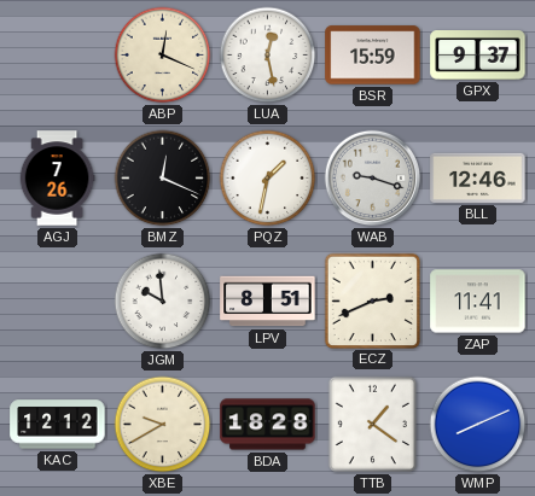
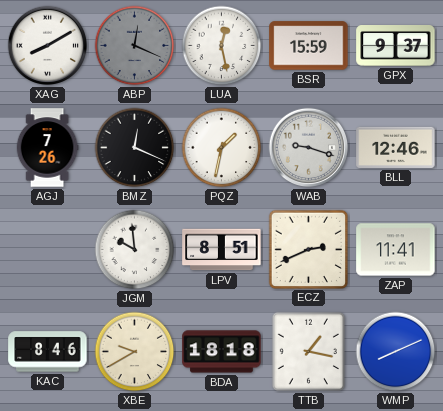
XAG: none -> 8:10
ABP dial: cream -> grey
KAC: 12:12 -> 8:46
BDA: 18:28 -> 18:18
TTB: 1:21 -> 1:17
